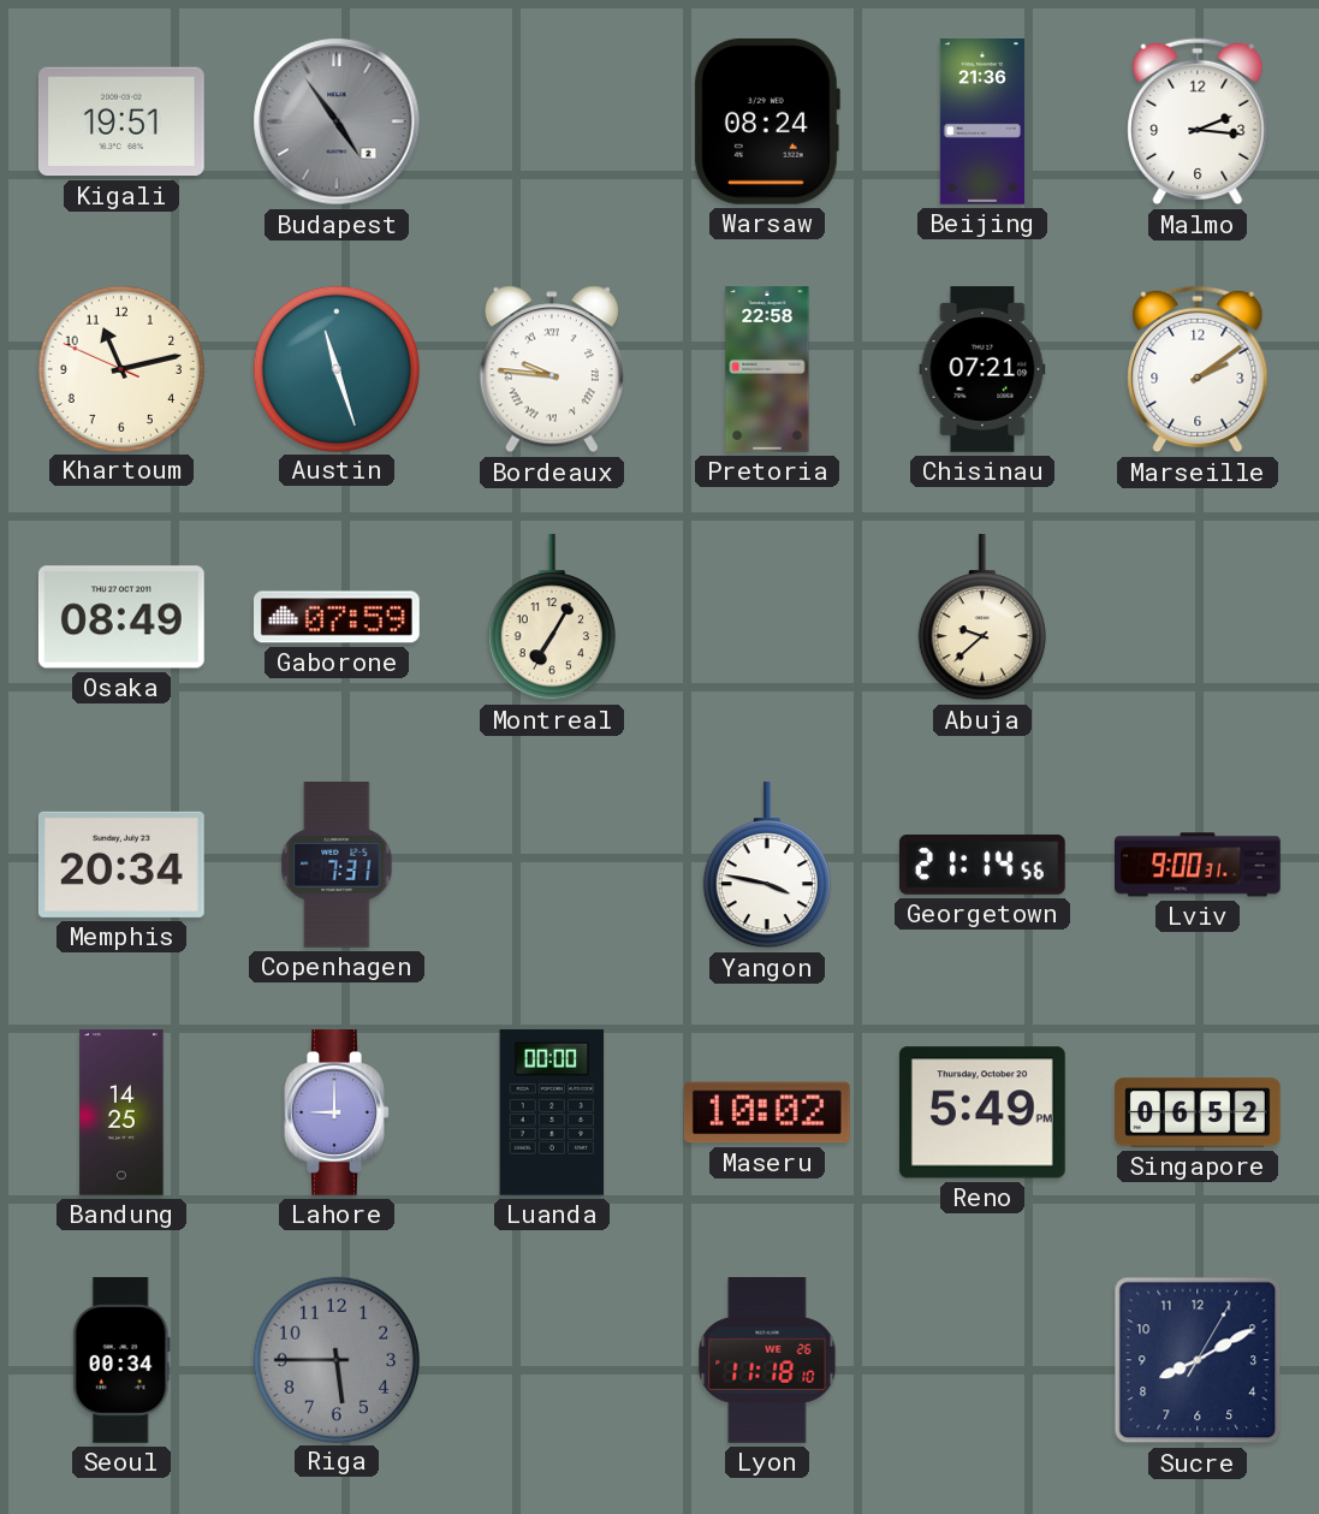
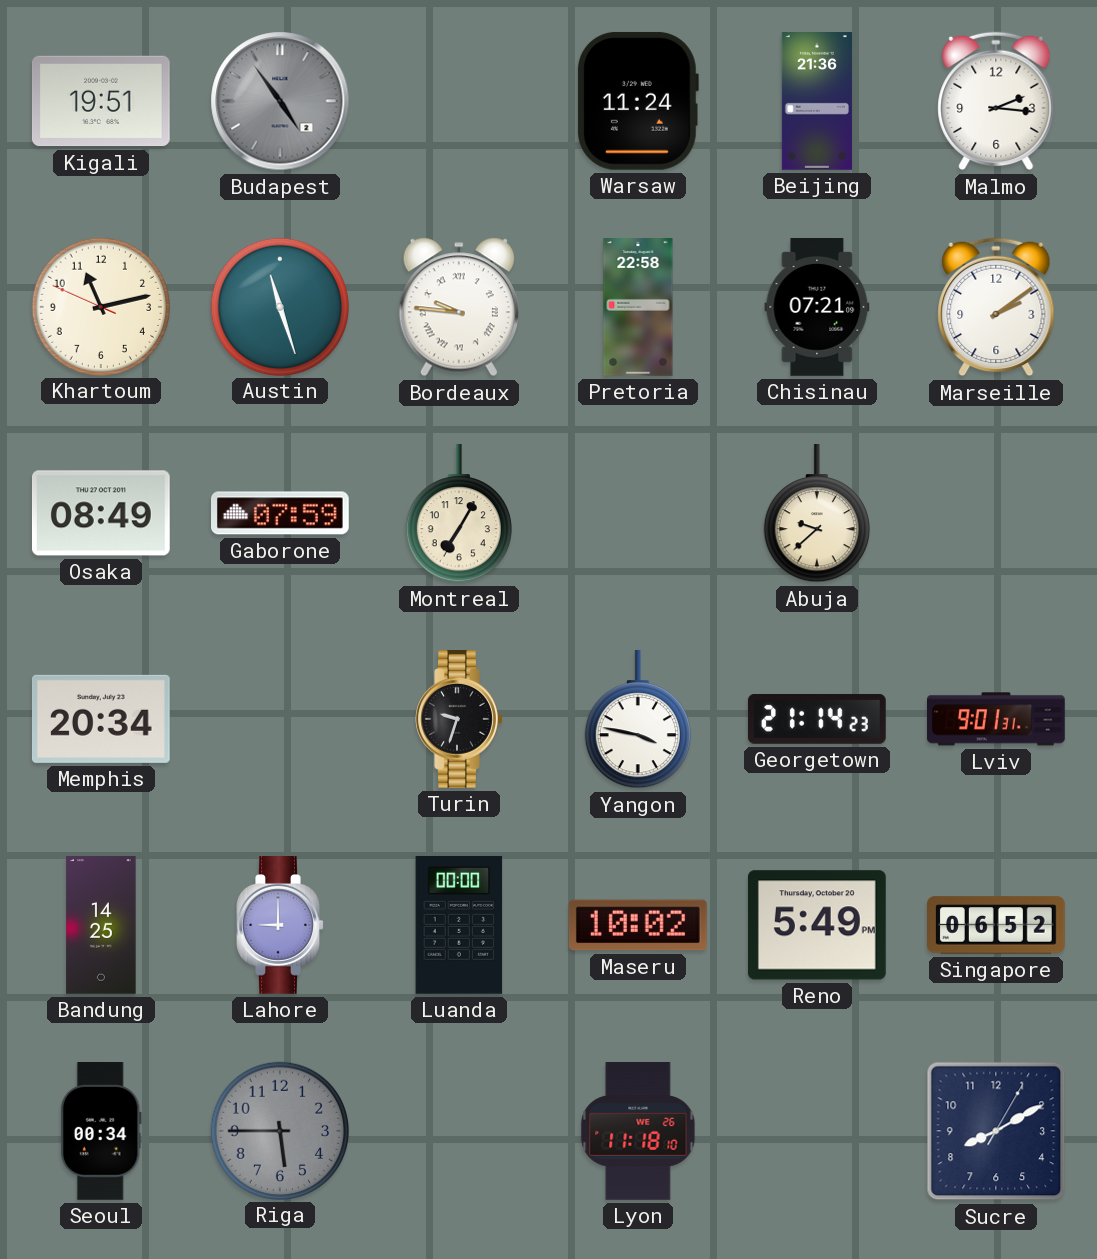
Warsaw: 08:24 -> 11:24
Copenhagen: 7:31 -> none
Turin: none -> 9:33
Georgetown: 21:14:56 -> 21:14:23
Lviv: 9:00 -> 9:01
